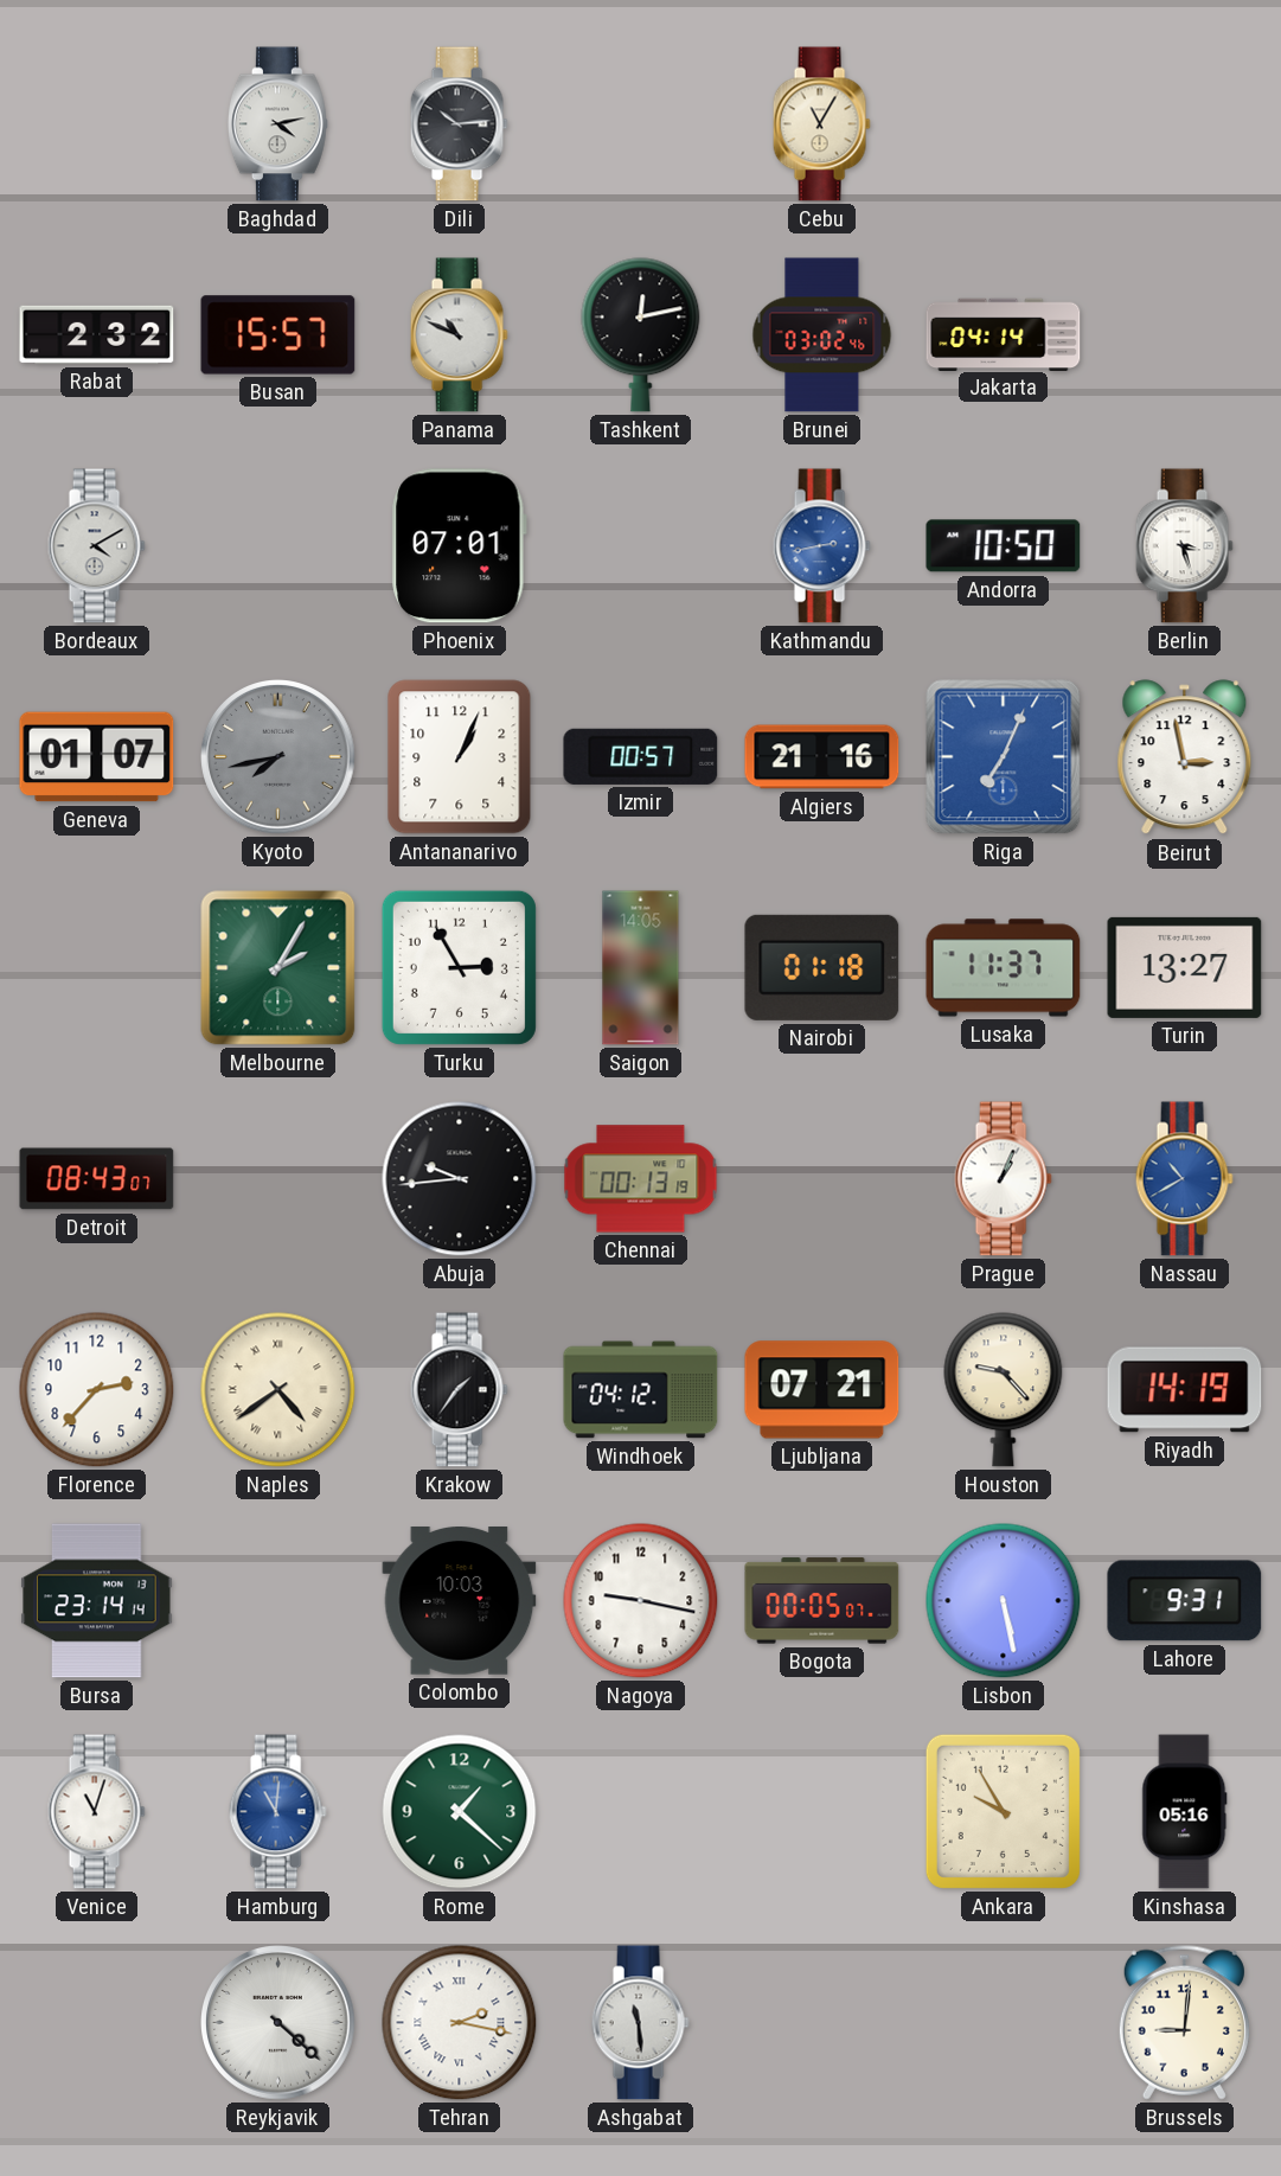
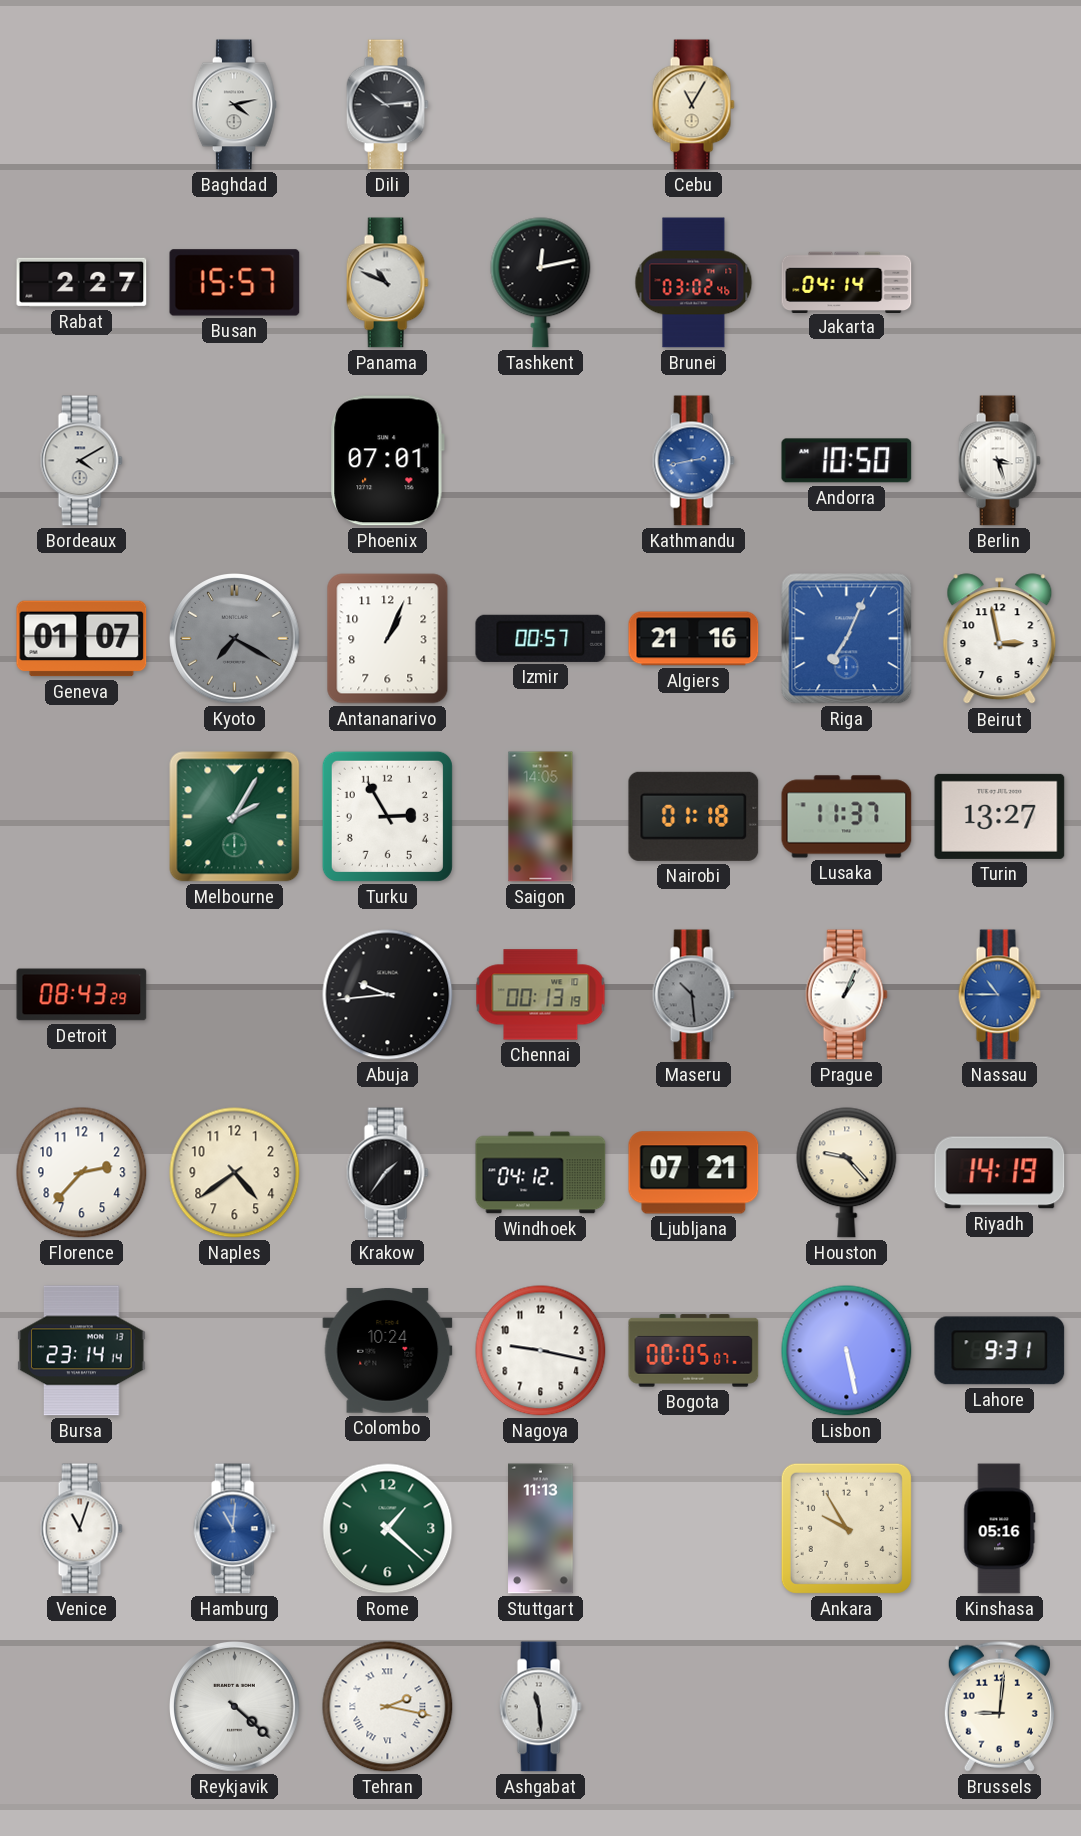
Rabat: 2:32 -> 2:27
Kyoto: 7:43 -> 7:20
Detroit: 08:43:07 -> 08:43:29
Maseru: none -> 10:29
Nassau: 10:40 -> 10:45
Naples numerals: Roman -> Arabic
Colombo: 10:03 -> 10:24
Stuttgart: none -> 11:13
